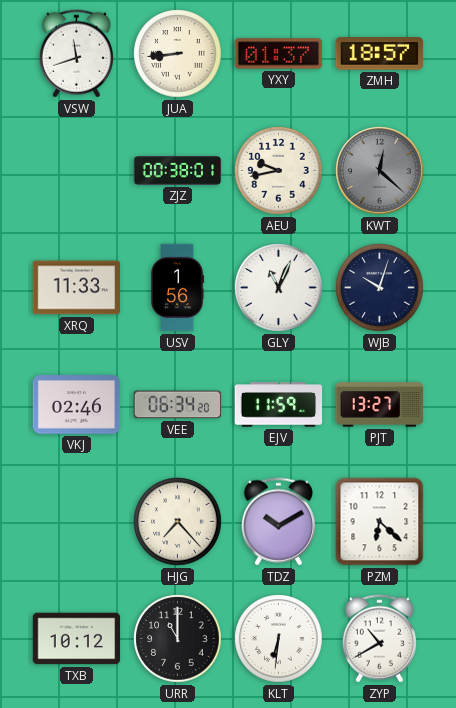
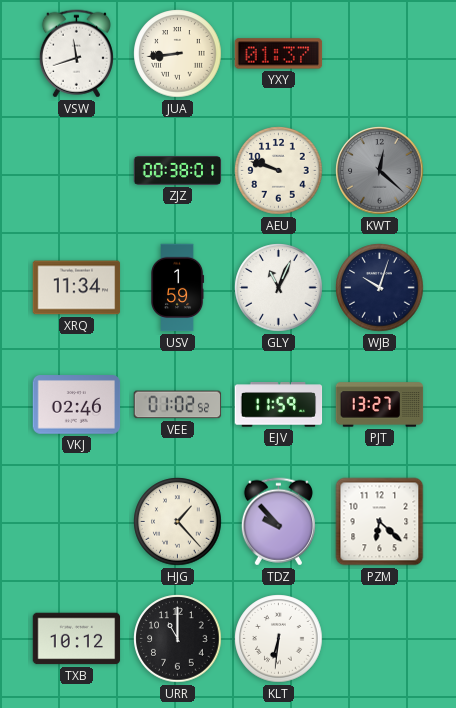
ZMH: 18:57 -> none
AEU: 9:43 -> 9:48
XRQ: 11:33 -> 11:34
USV: 1:56 -> 1:59
VEE: 06:34 -> 01:02
HJG: 7:23 -> 1:23
TDZ: 10:10 -> 9:53
ZYP: 10:40 -> none
